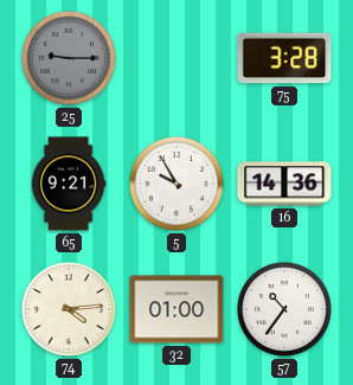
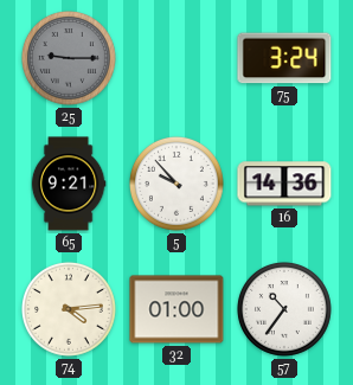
75: 3:28 -> 3:24
5: 9:55 -> 9:53
